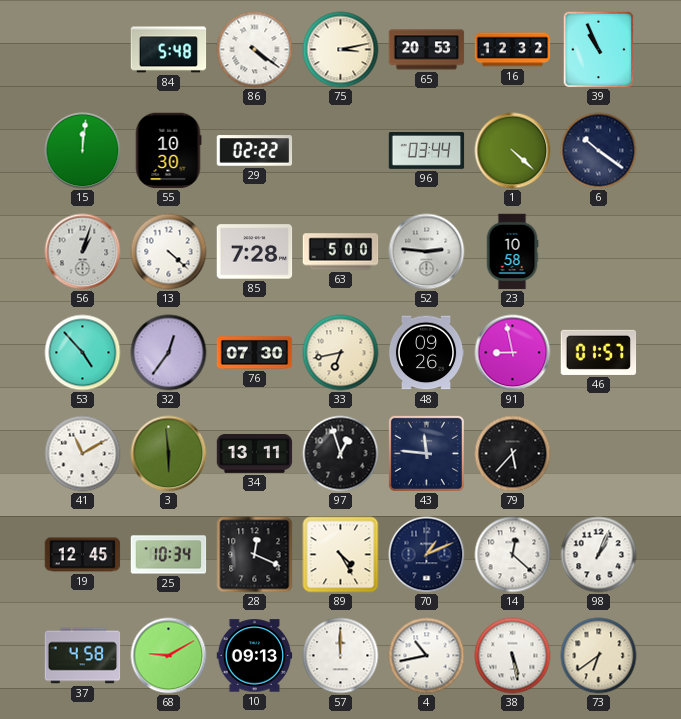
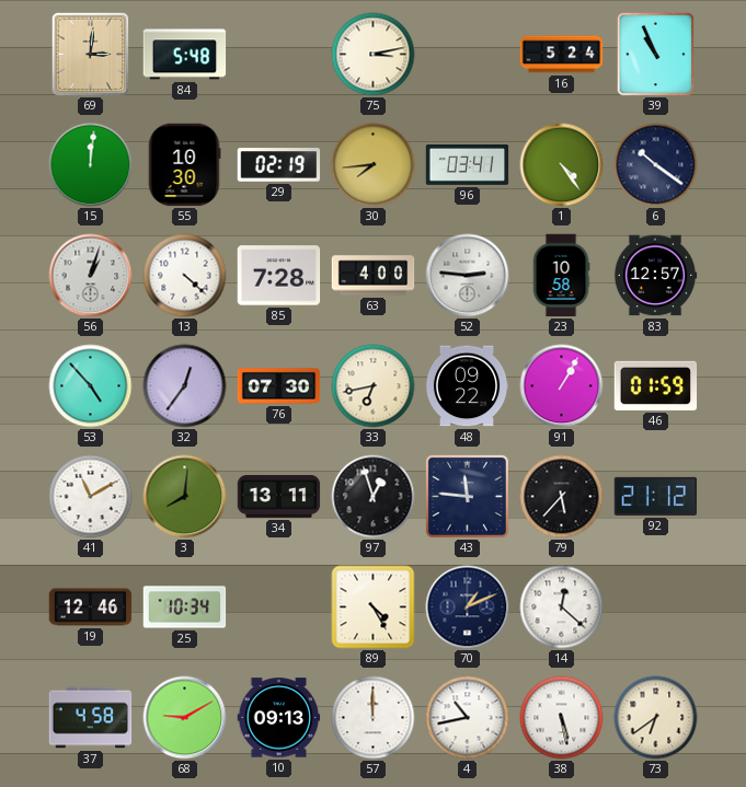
69: none -> 3:01
86: 4:21 -> none
65: 20:53 -> none
16: 12:32 -> 5:24
29: 02:22 -> 02:19
30: none -> 7:44
96: 03:44 -> 03:41
1: 4:22 -> 4:24
63: 5:00 -> 4:00
83: none -> 12:57
48: 09:26 -> 09:22
91: 8:58 -> 1:05
46: 01:57 -> 01:59
3: 5:59 -> 8:01
92: none -> 21:12
19: 12:45 -> 12:46
28: 12:19 -> none
98: 1:04 -> none
